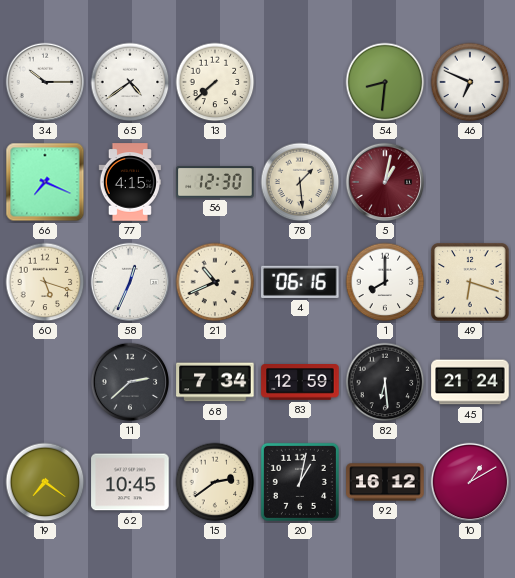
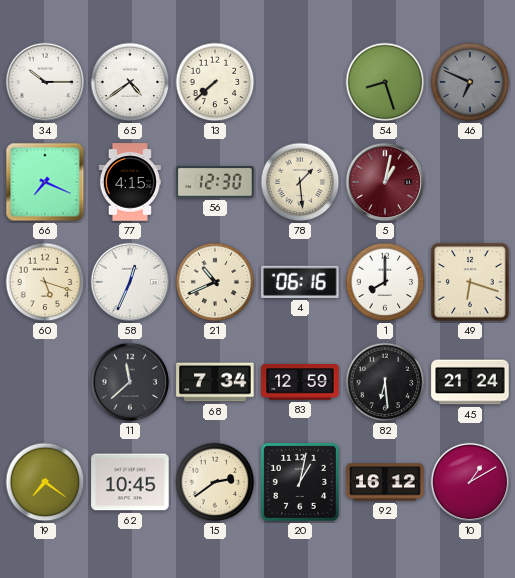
54: 8:31 -> 8:27
46 dial: white -> grey
11: 2:38 -> 11:38
